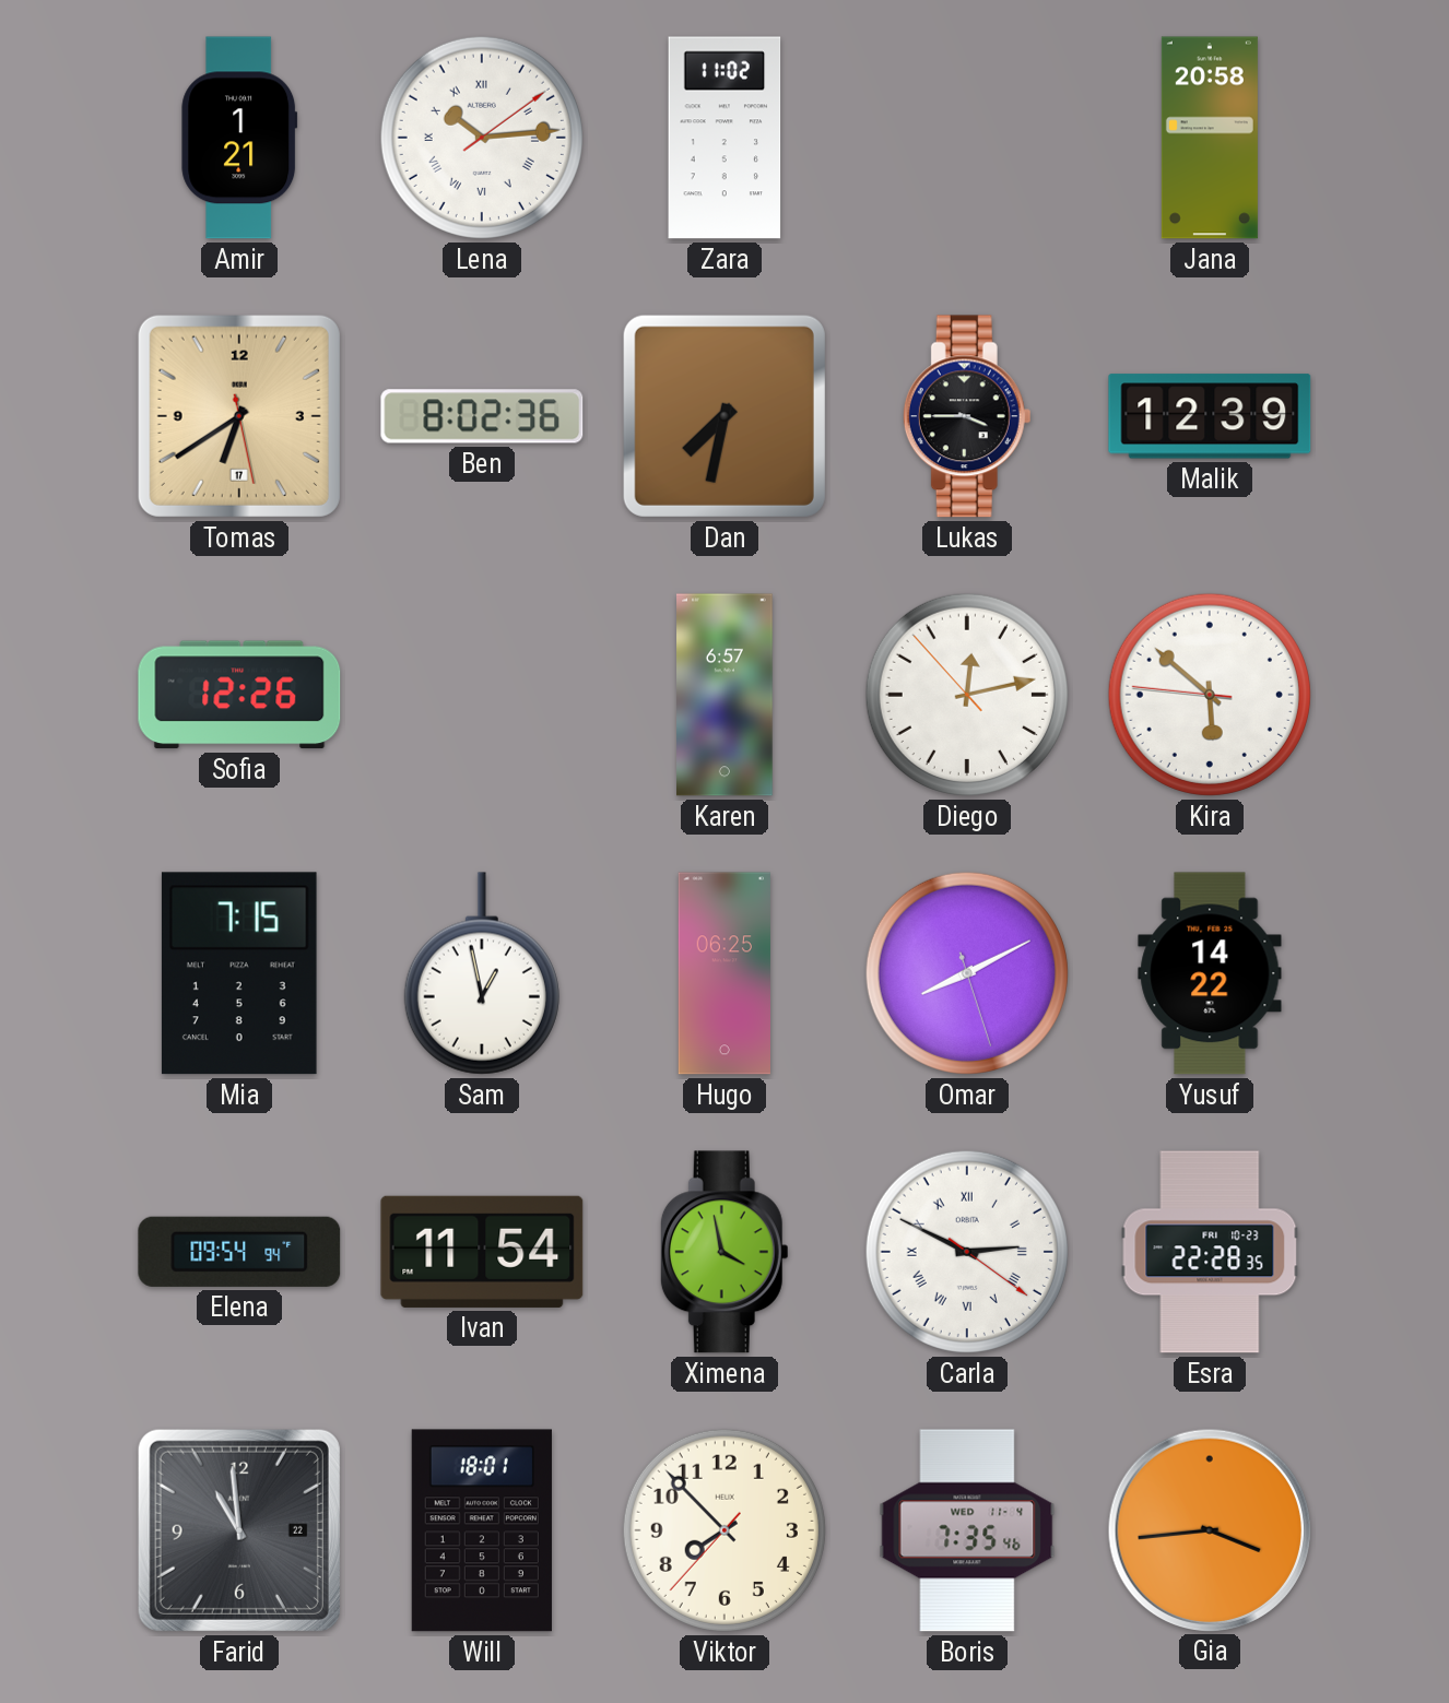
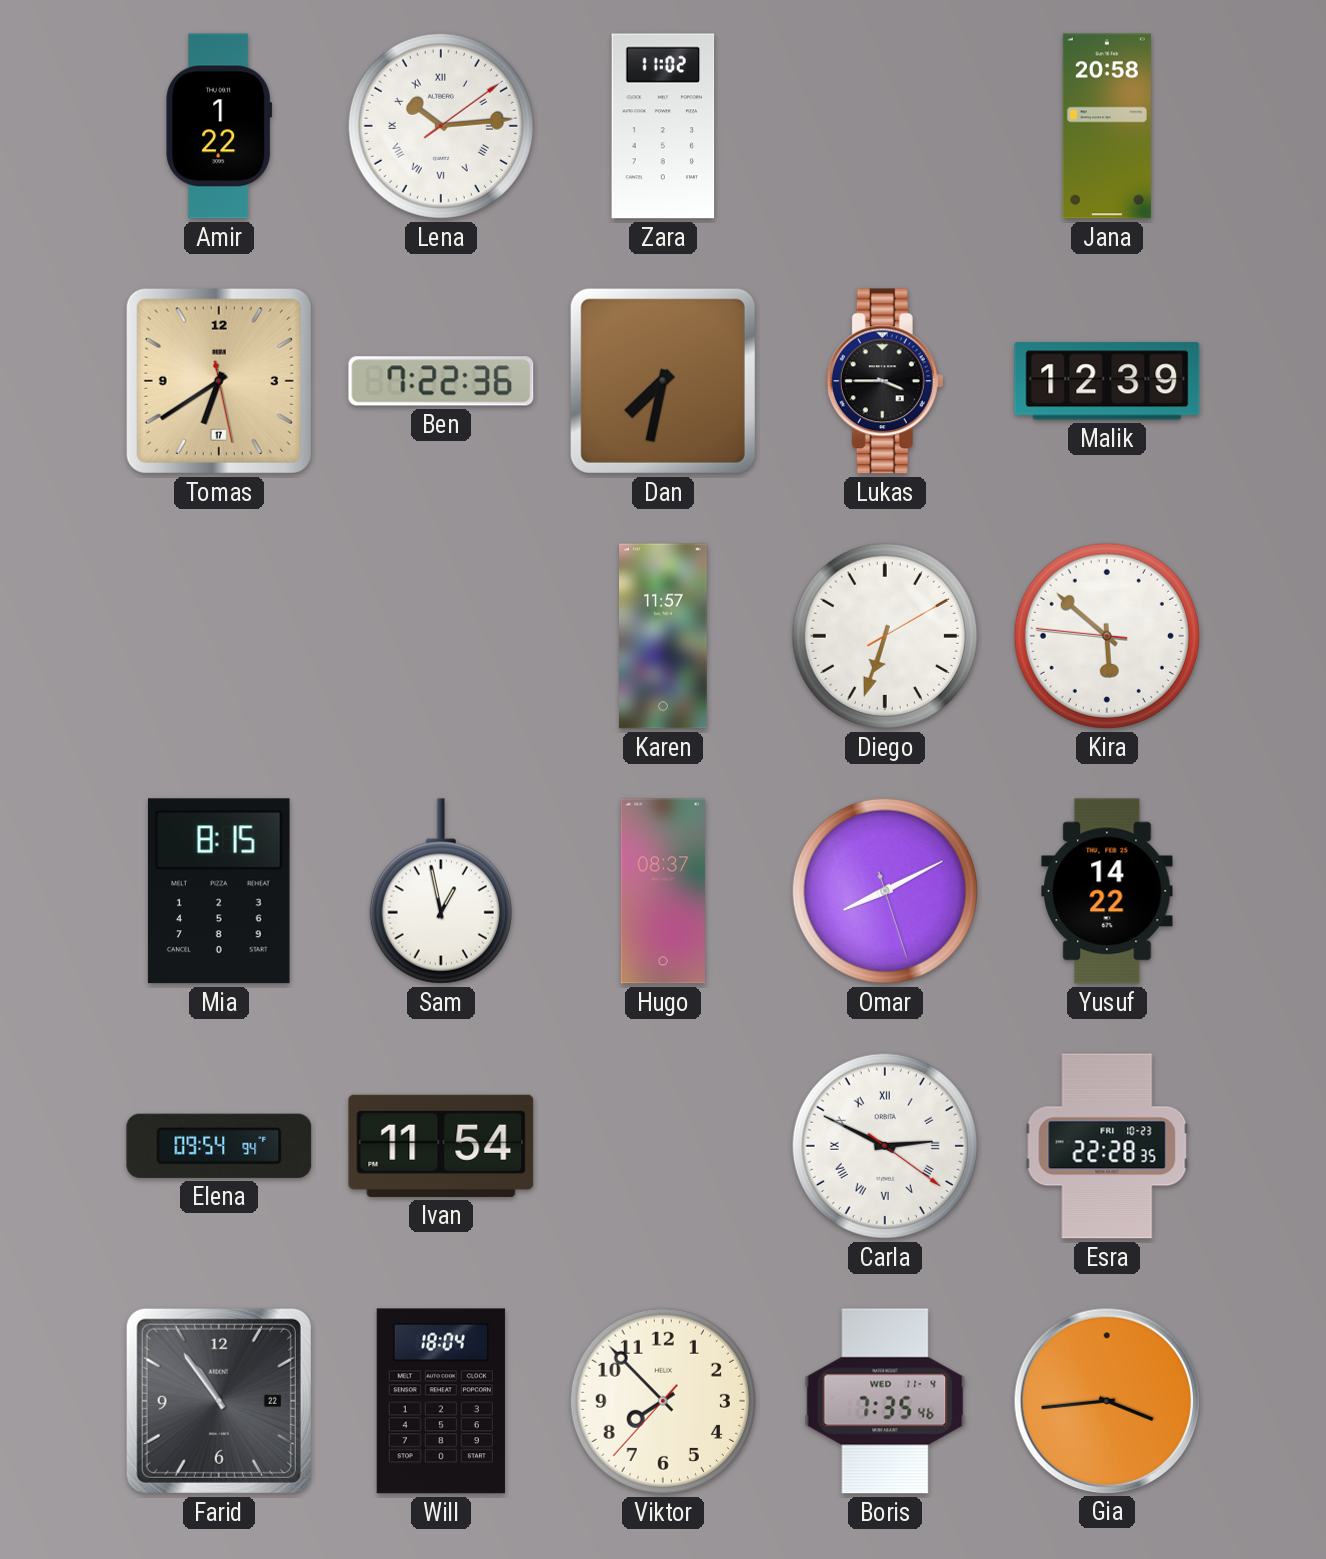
Amir: 1:21 -> 1:22
Ben: 8:02 -> 7:22
Sofia: 12:26 -> none
Karen: 6:57 -> 11:57
Diego: 12:12 -> 6:33
Mia: 7:15 -> 8:15
Hugo: 06:25 -> 08:37
Ximena: 3:58 -> none
Farid: 10:59 -> 10:54
Will: 18:01 -> 18:04
